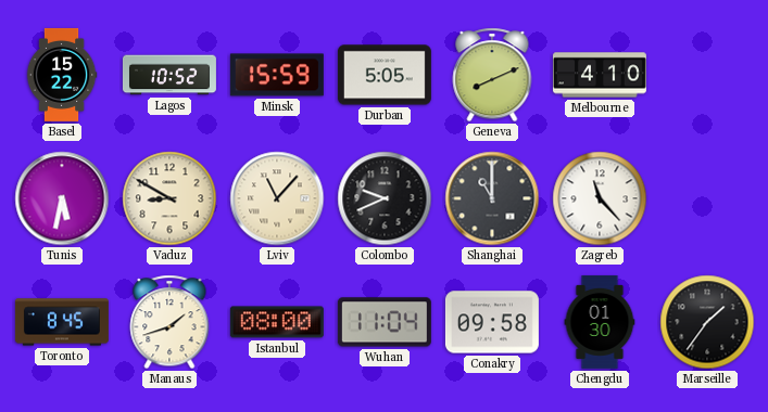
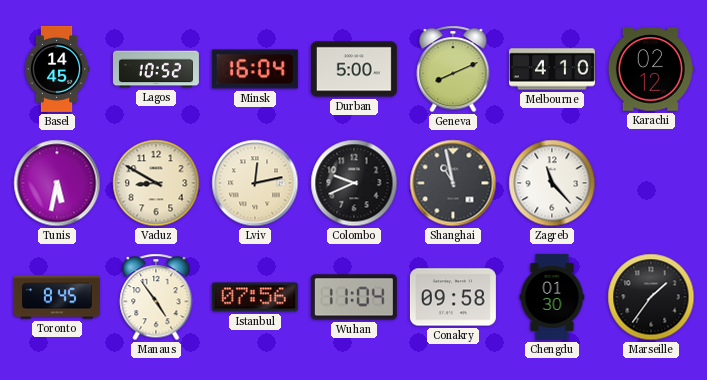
Basel: 15:22 -> 14:45
Minsk: 15:59 -> 16:04
Durban: 5:05 -> 5:00
Karachi: none -> 02:12
Lviv: 11:07 -> 12:13
Shanghai: 11:00 -> 10:58
Manaus: 1:42 -> 4:54
Istanbul: 08:00 -> 07:56
